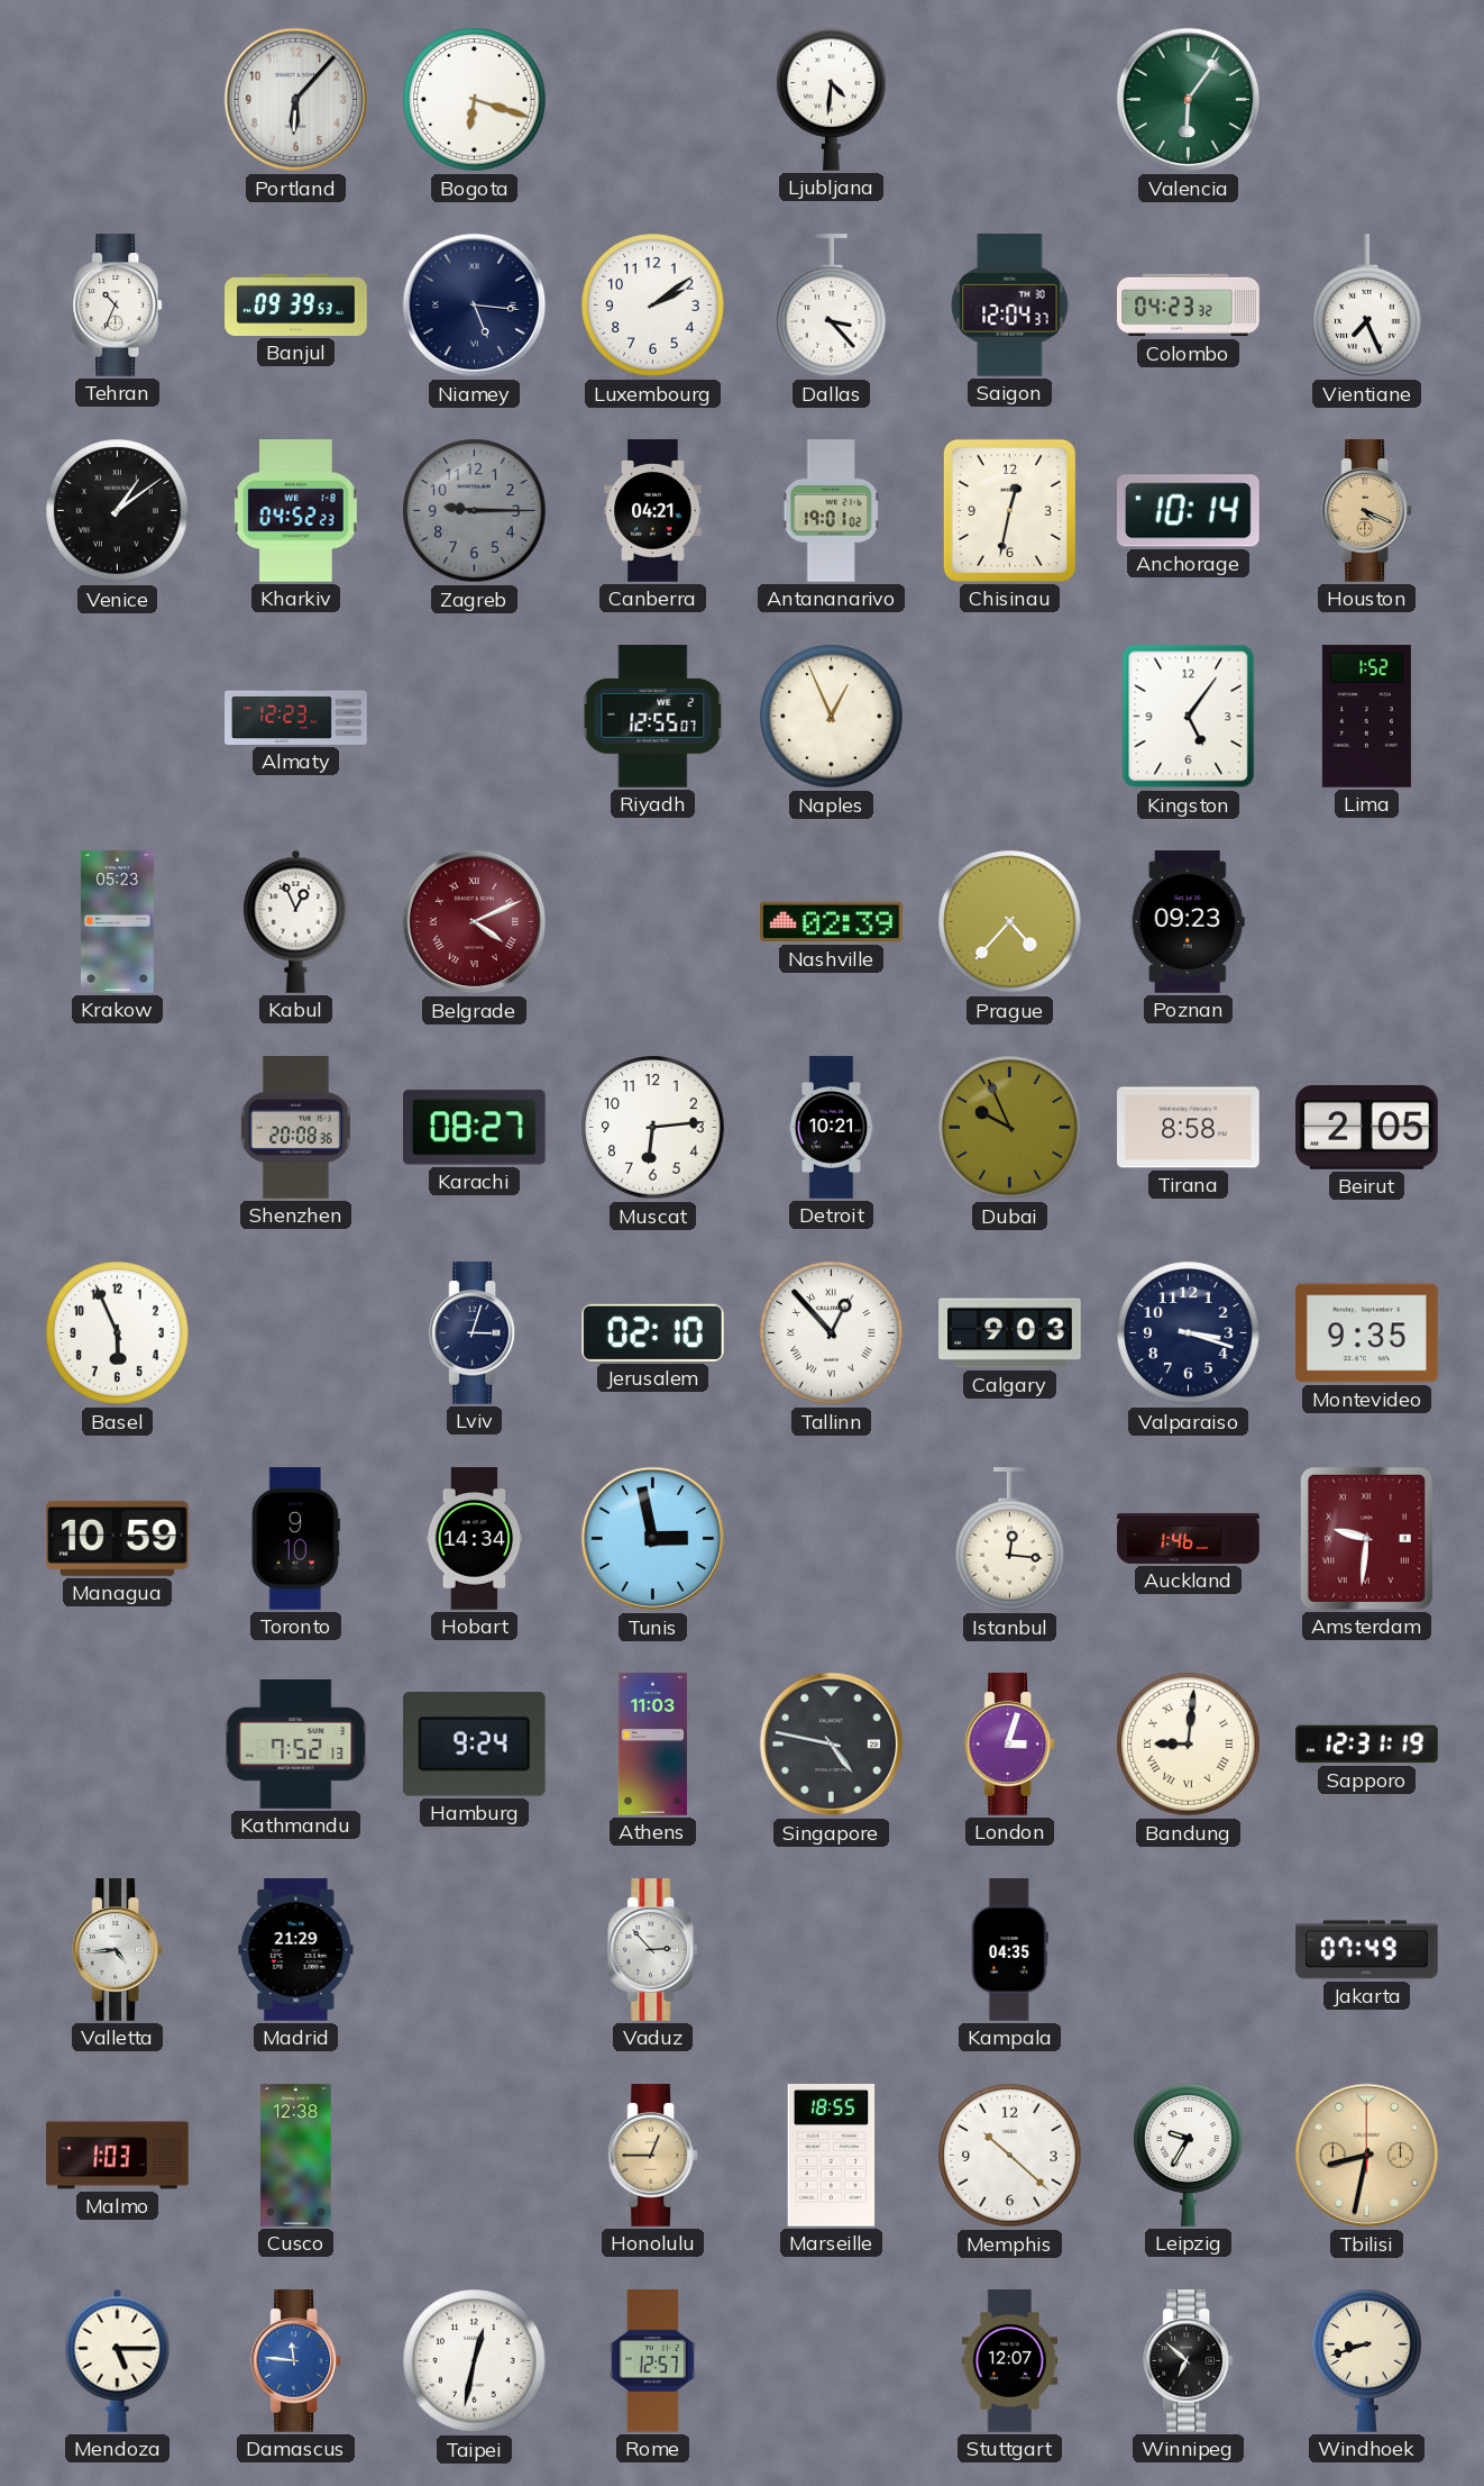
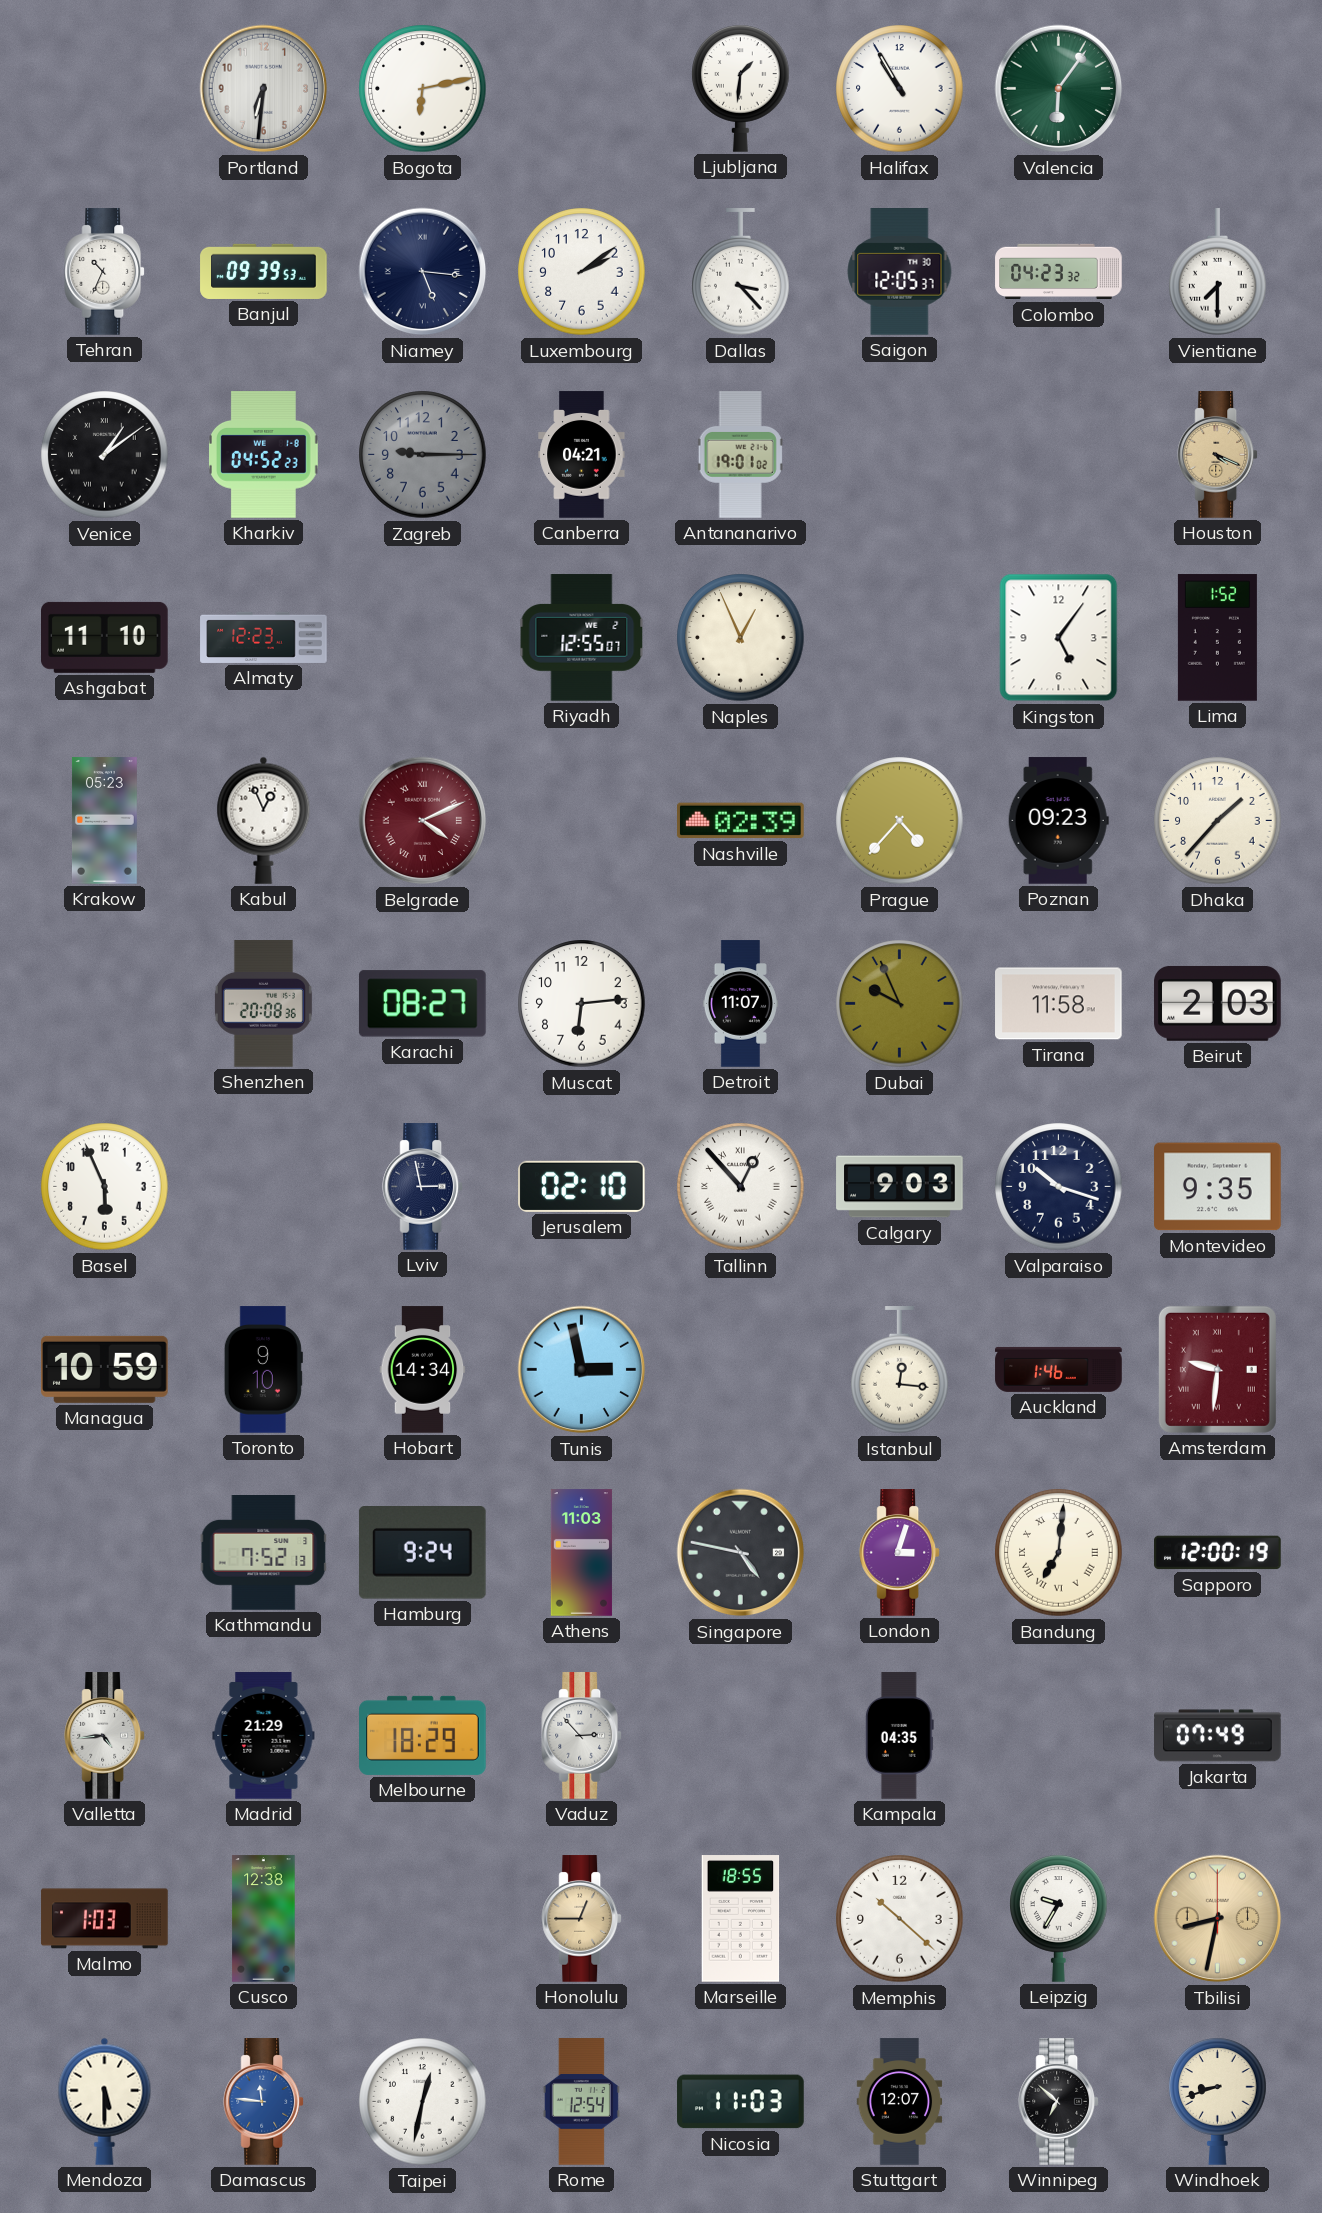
Portland: 6:07 -> 6:31
Bogota: 6:18 -> 6:13
Ljubljana: 4:31 -> 1:31
Halifax: none -> 10:55
Saigon: 12:04 -> 12:05
Vientiane: 7:26 -> 7:30
Chisinau: 12:32 -> none
Anchorage: 10:14 -> none
Ashgabat: none -> 11:10
Dhaka: none -> 1:37
Detroit: 10:21 -> 11:07
Tirana: 8:58 -> 11:58
Beirut: 2:05 -> 2:03
Lviv: 3:03 -> 2:58
Valparaiso: 3:18 -> 10:18
Bandung: 9:01 -> 7:01
Sapporo: 12:31 -> 12:00
Melbourne: none -> 18:29
Mendoza: 5:15 -> 5:30
Rome: 12:57 -> 12:54
Nicosia: none -> 11:03
